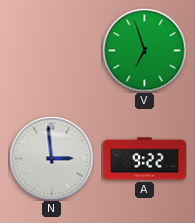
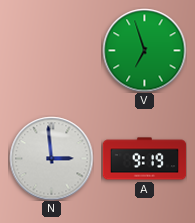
A: 9:22 -> 9:19
